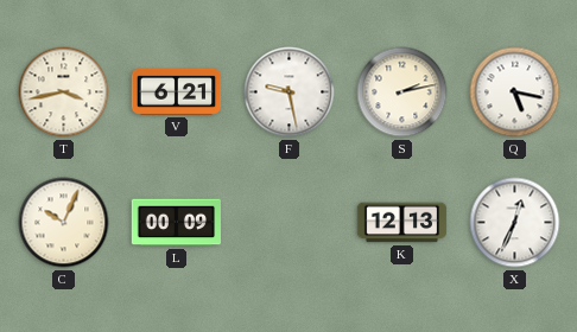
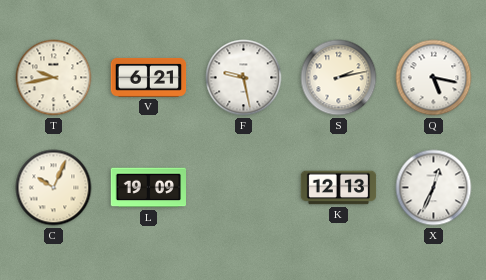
T: 3:43 -> 9:43
L: 00:09 -> 19:09
